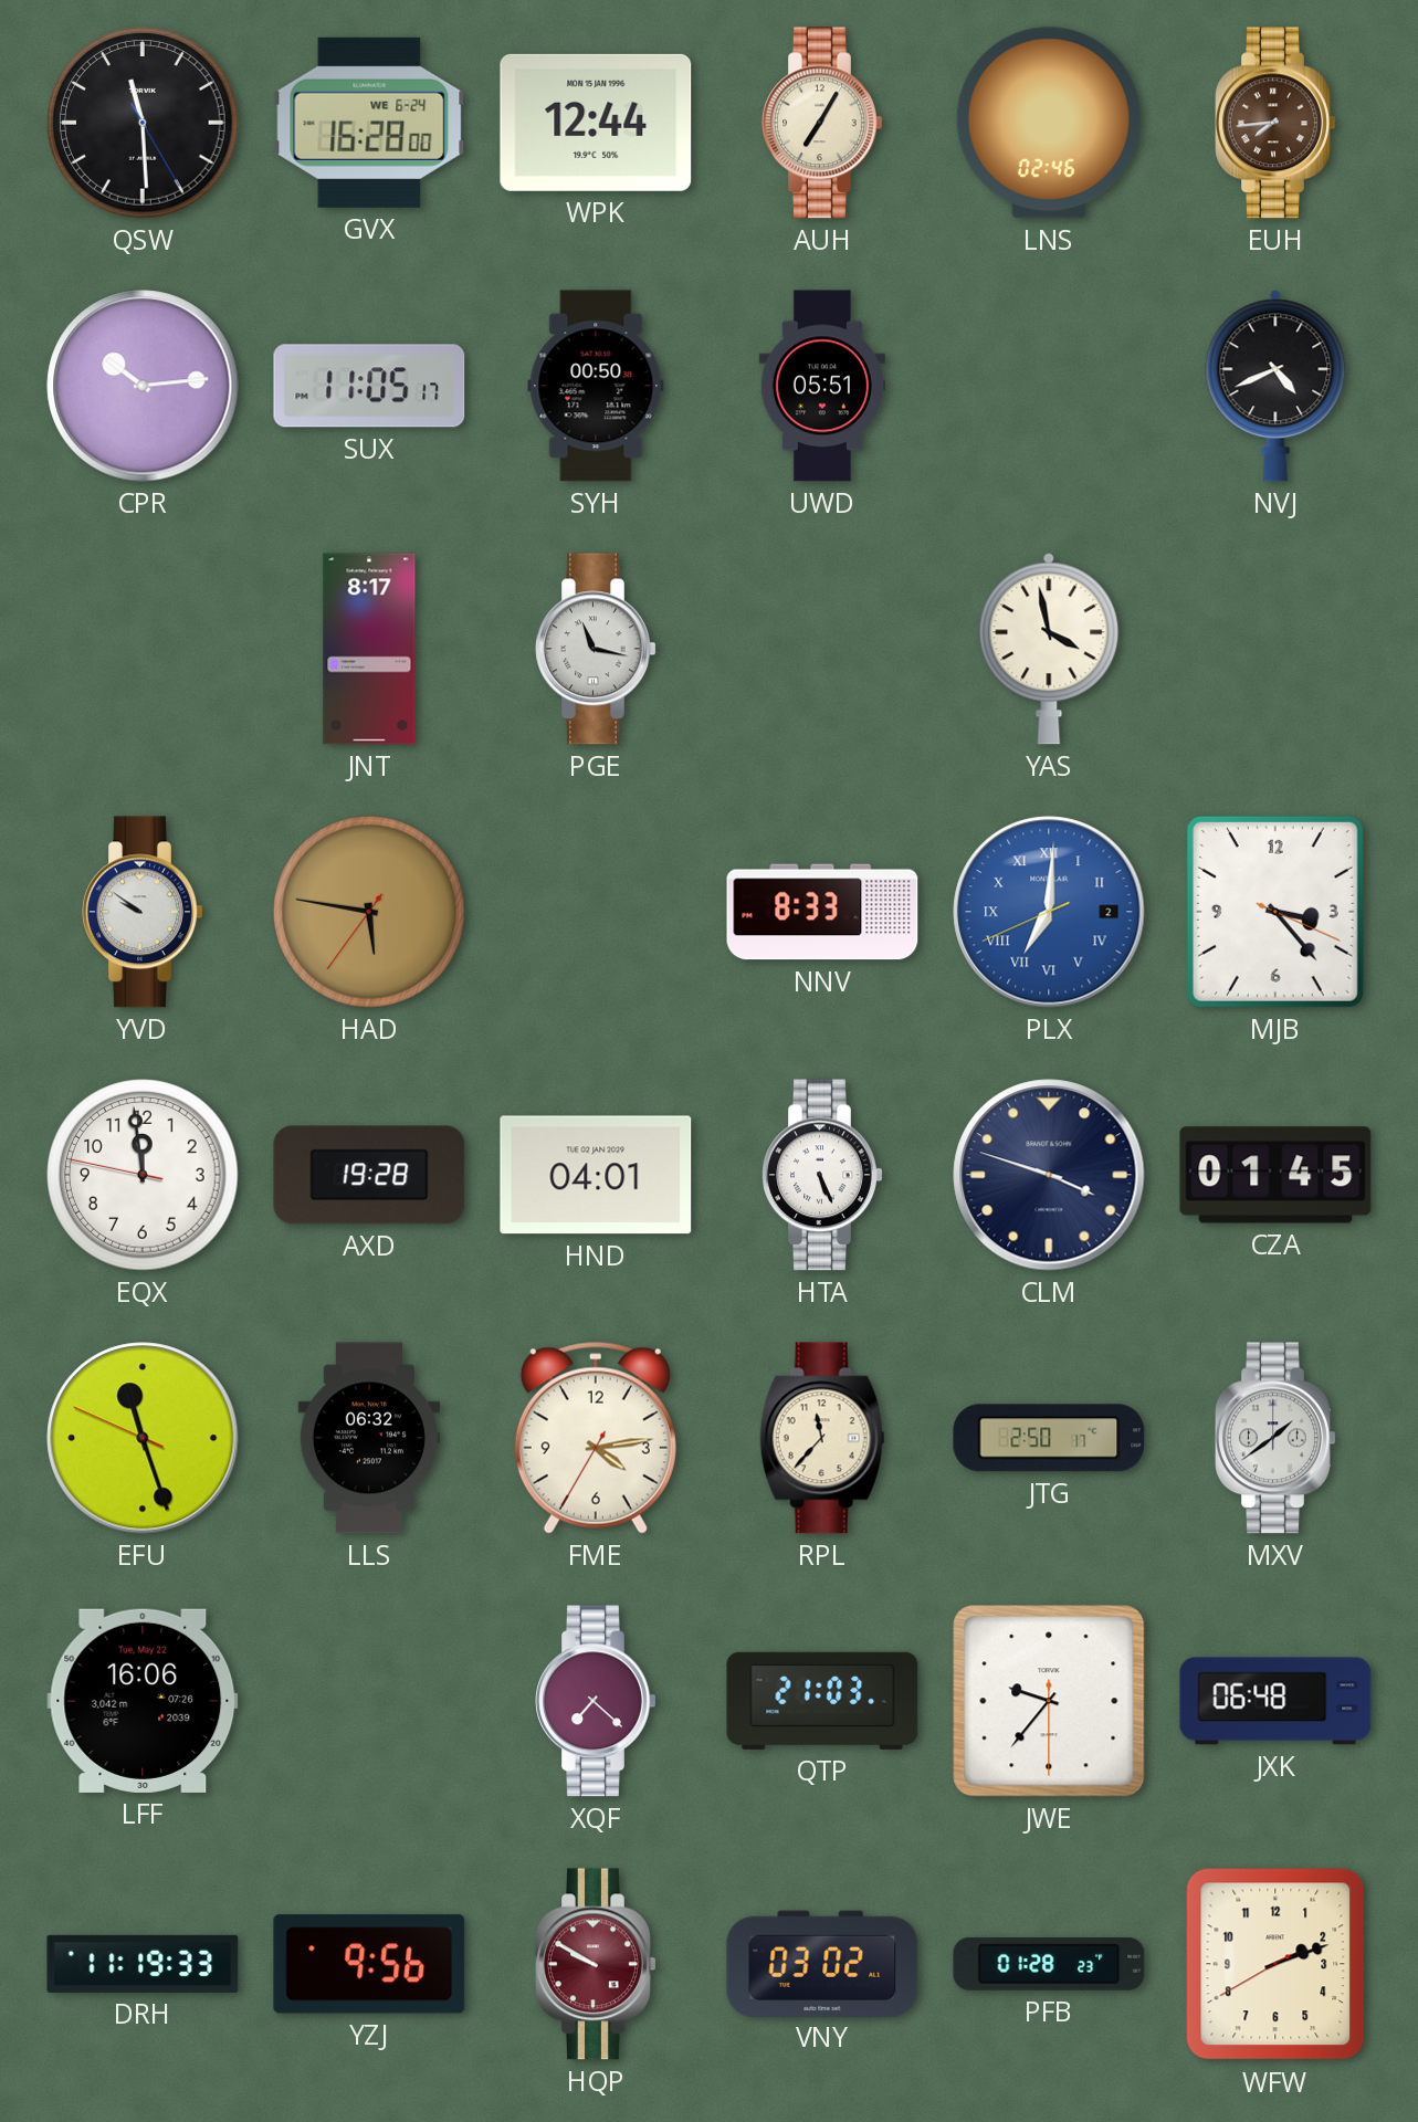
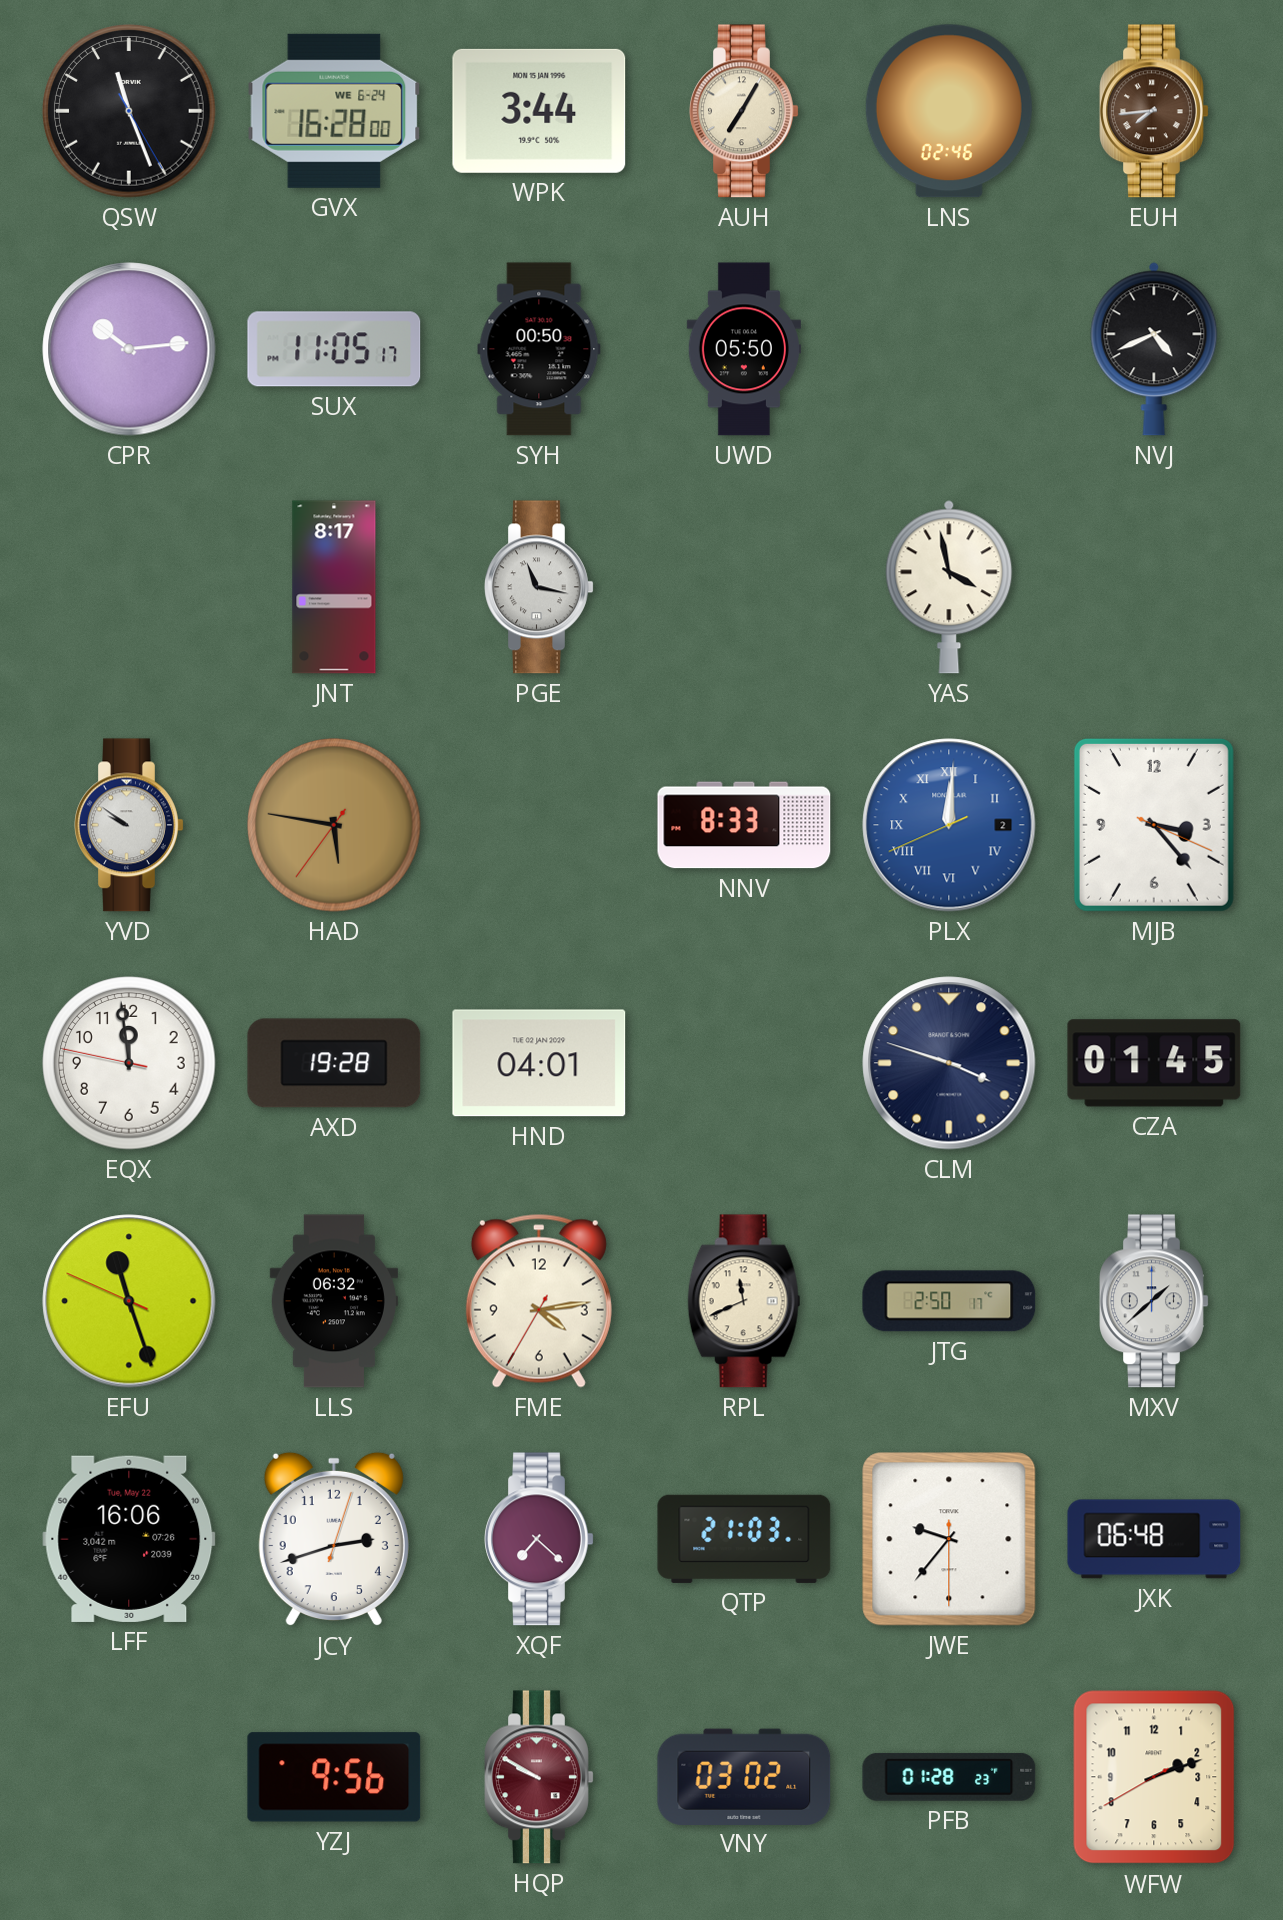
QSW: 11:29 -> 11:26
WPK: 12:44 -> 3:44
UWD: 05:51 -> 05:50
PLX: 7:00 -> 12:00
HTA: 5:26 -> none
RPL: 11:37 -> 11:41
MXV: 1:39 -> 1:38
JCY: none -> 2:42
DRH: 11:19 -> none
